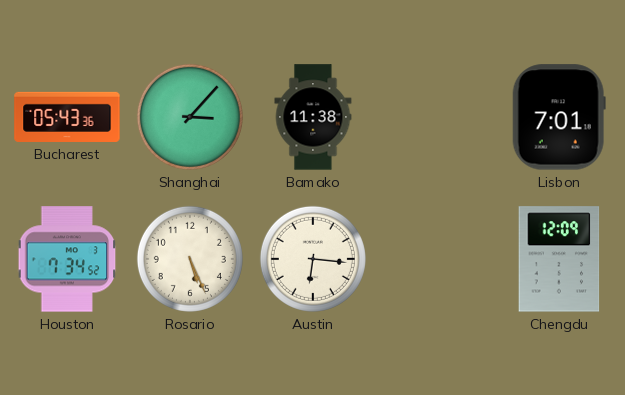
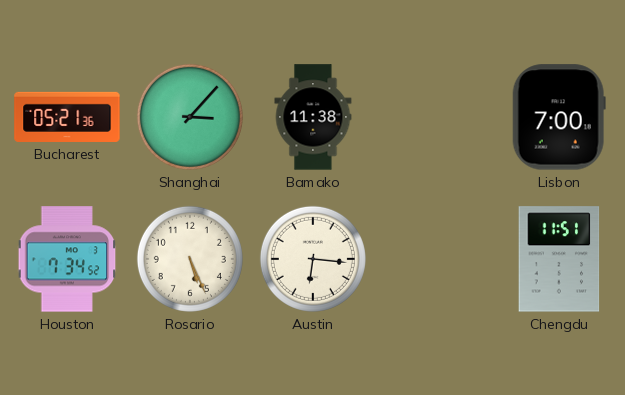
Bucharest: 05:43 -> 05:21
Lisbon: 7:01 -> 7:00
Chengdu: 12:09 -> 11:51
